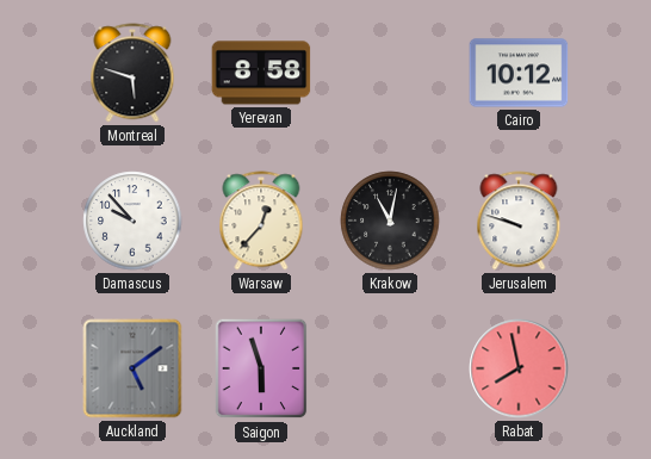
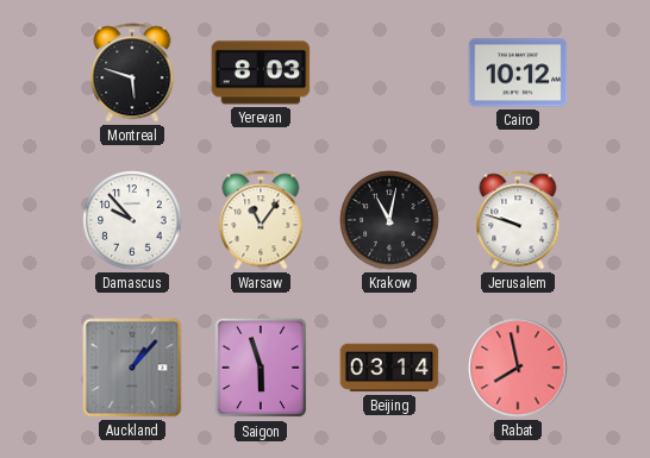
Yerevan: 8:58 -> 8:03
Warsaw: 12:37 -> 11:06
Auckland: 5:09 -> 1:07
Beijing: none -> 03:14
